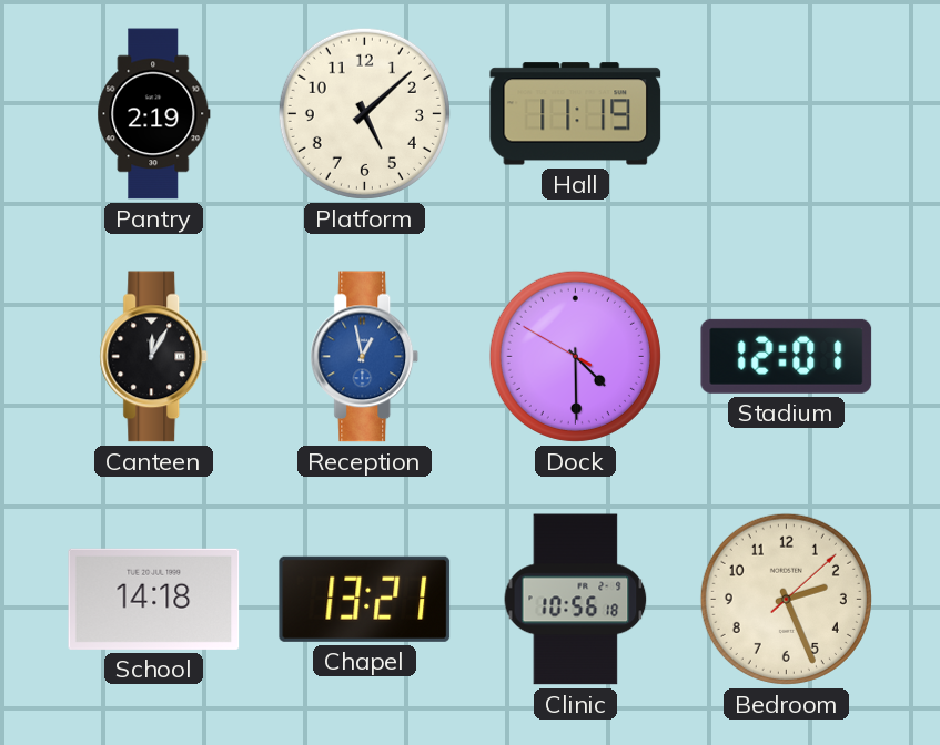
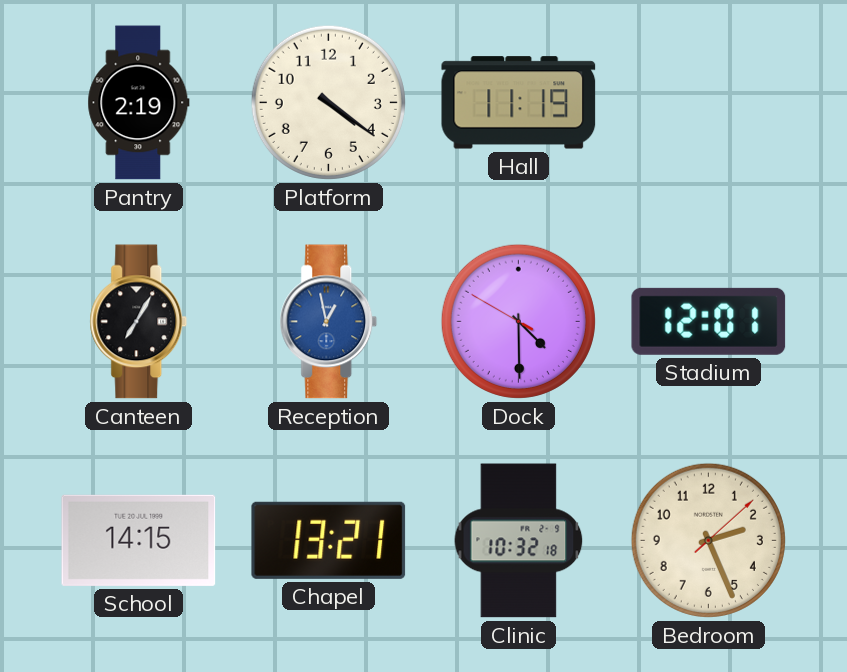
Platform: 5:08 -> 4:21
Canteen: 12:05 -> 7:05
School: 14:18 -> 14:15
Clinic: 10:56 -> 10:32
